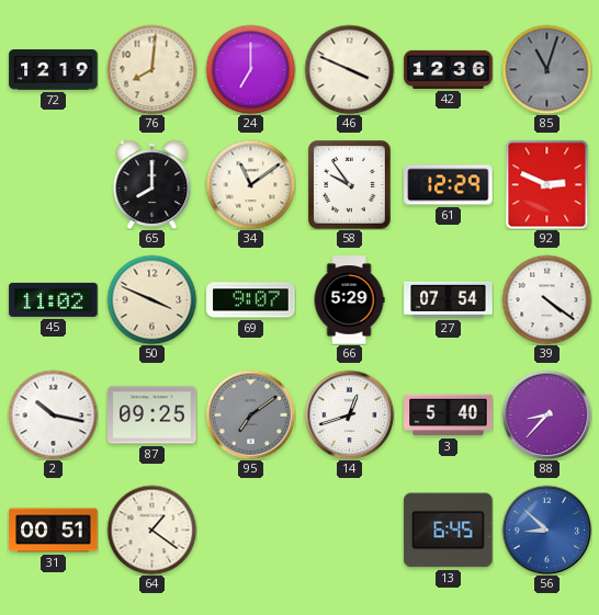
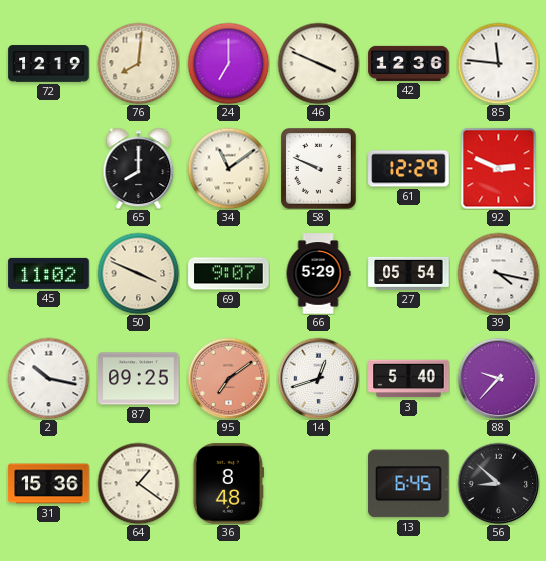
85: 11:03 -> 11:46
85 dial: grey -> white
58: 9:54 -> 9:49
27: 07:54 -> 05:54
39: 4:21 -> 4:17
95 dial: grey -> salmon
88: 8:37 -> 9:37
31: 00:51 -> 15:36
36: none -> 8:48
56 dial: blue -> black
